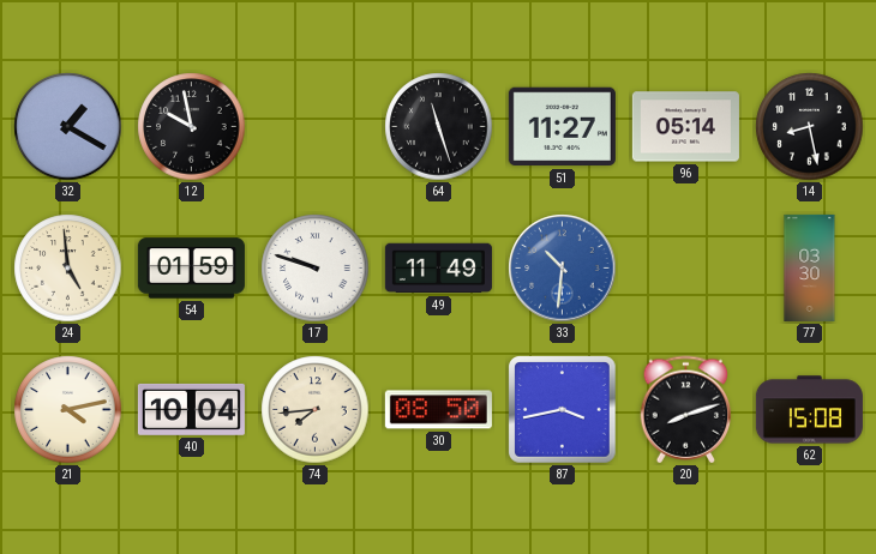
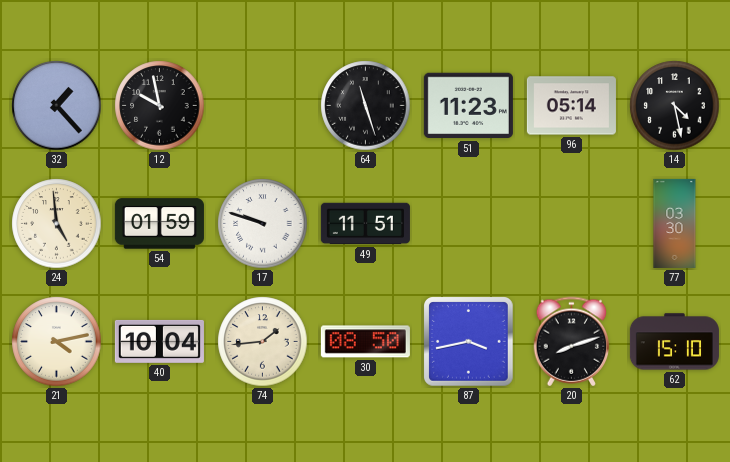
32: 1:20 -> 1:23
51: 11:27 -> 11:23
14: 8:28 -> 4:28
49: 11:49 -> 11:51
33: 10:31 -> none
74: 7:44 -> 1:44
62: 15:08 -> 15:10
